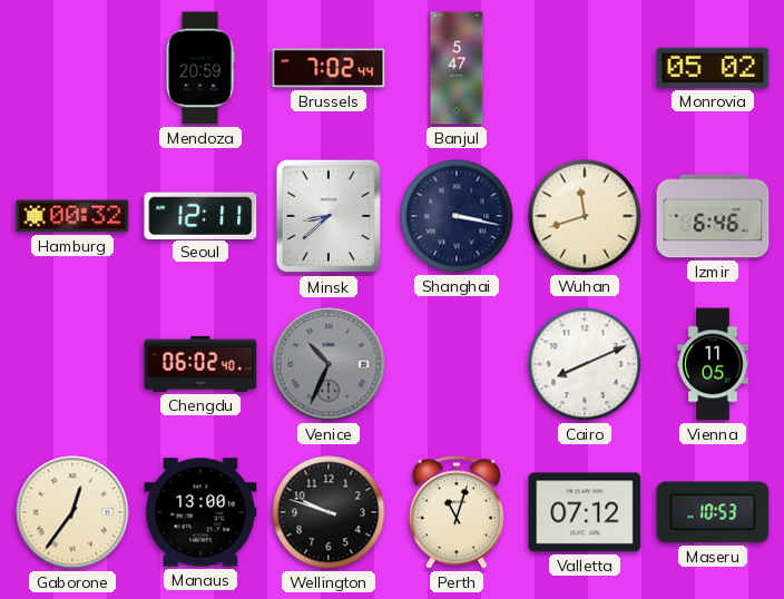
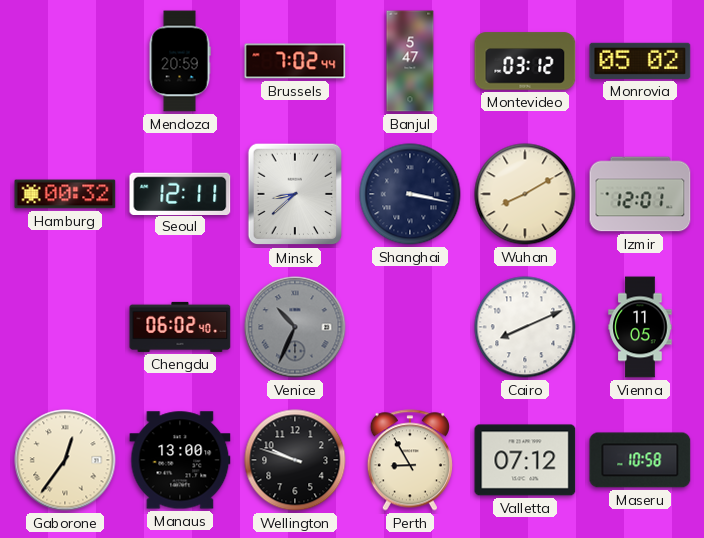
Montevideo: none -> 03:12
Wuhan: 11:42 -> 8:10
Izmir: 6:46 -> 12:01
Perth: 11:03 -> 8:55
Maseru: 10:53 -> 10:58
